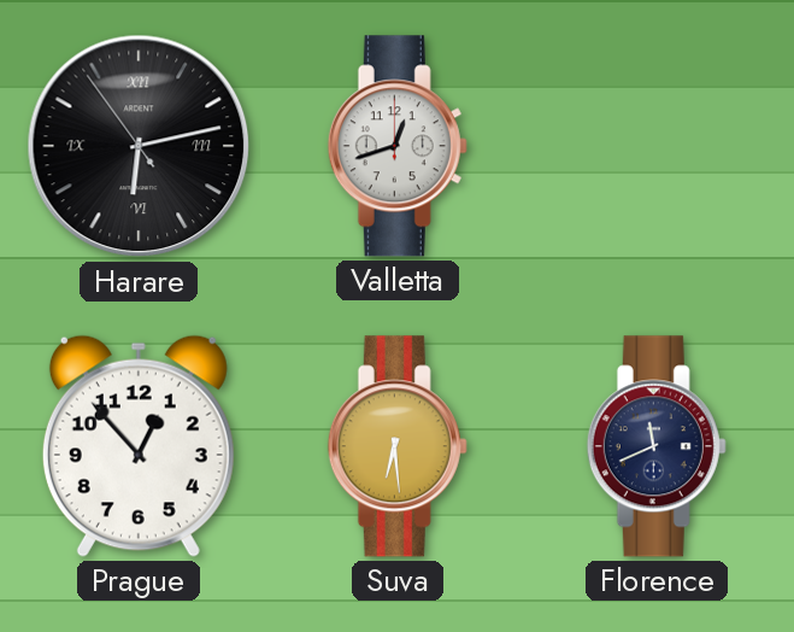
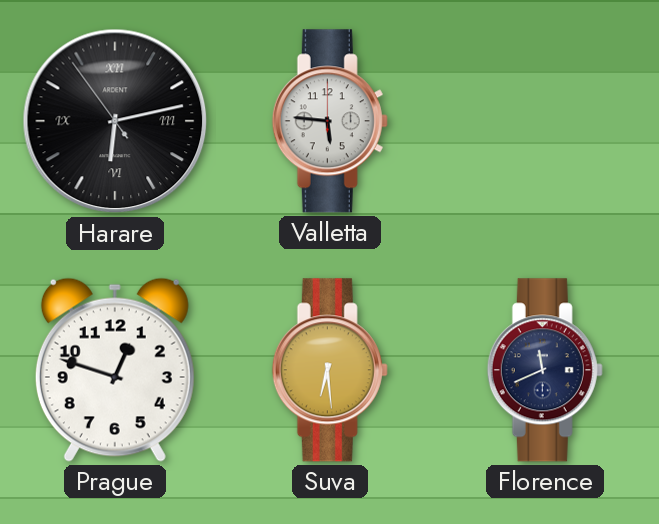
Valletta: 12:42 -> 5:46
Prague: 12:53 -> 12:48
